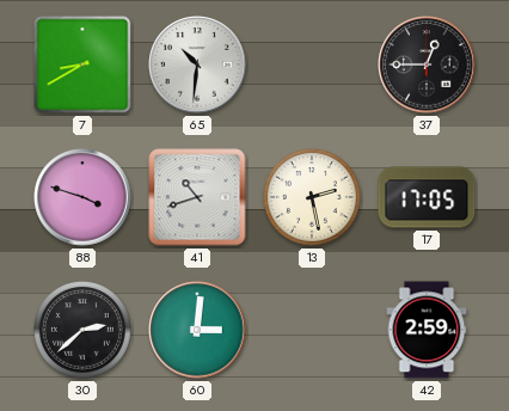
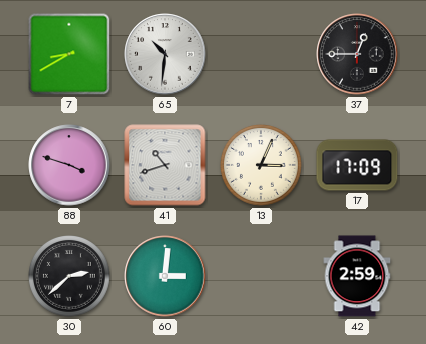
13: 2:28 -> 3:04
17: 17:05 -> 17:09
